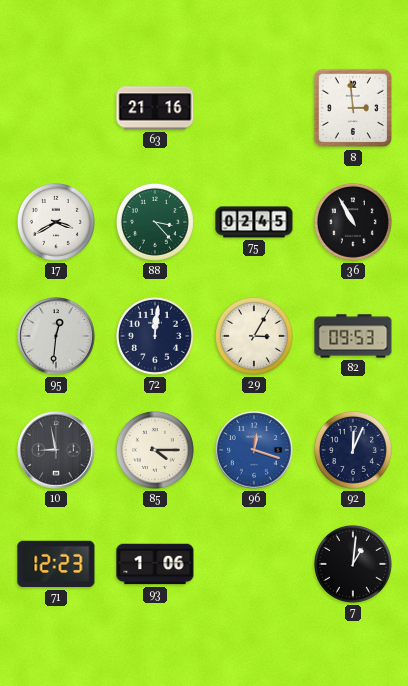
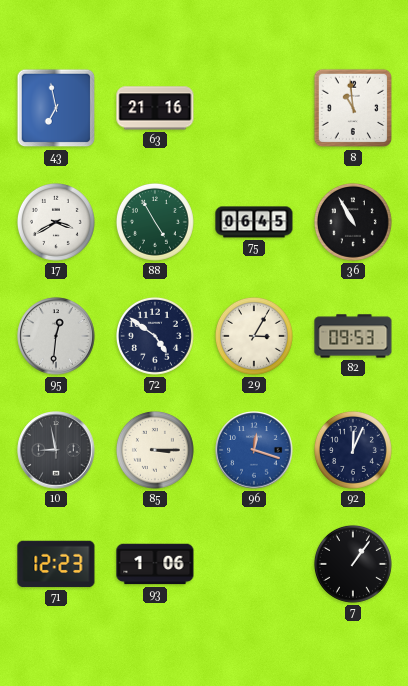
43: none -> 6:58
8: 2:59 -> 10:59
88: 3:23 -> 4:55
75: 02:45 -> 06:45
72: 12:01 -> 4:51
85: 4:15 -> 3:15
7: 1:01 -> 1:06
